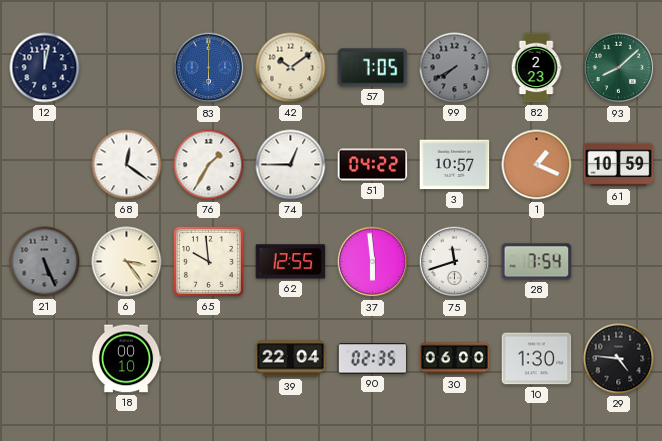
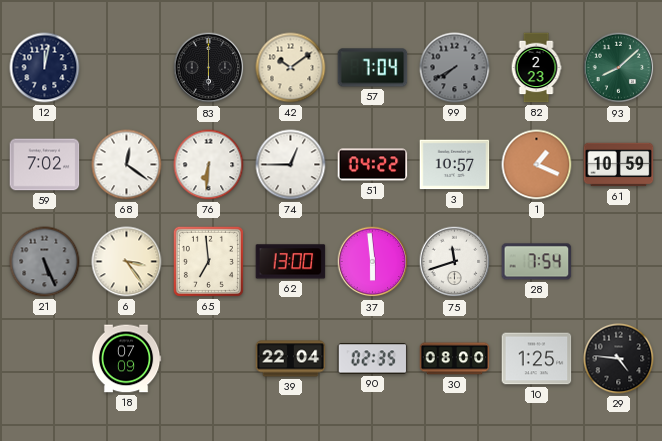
83 dial: blue -> black
57: 7:05 -> 7:04
59: none -> 7:02
76: 1:35 -> 6:31
65: 9:59 -> 6:59
62: 12:55 -> 13:00
18: 00:10 -> 07:09
30: 06:00 -> 08:00
10: 1:30 -> 1:25
